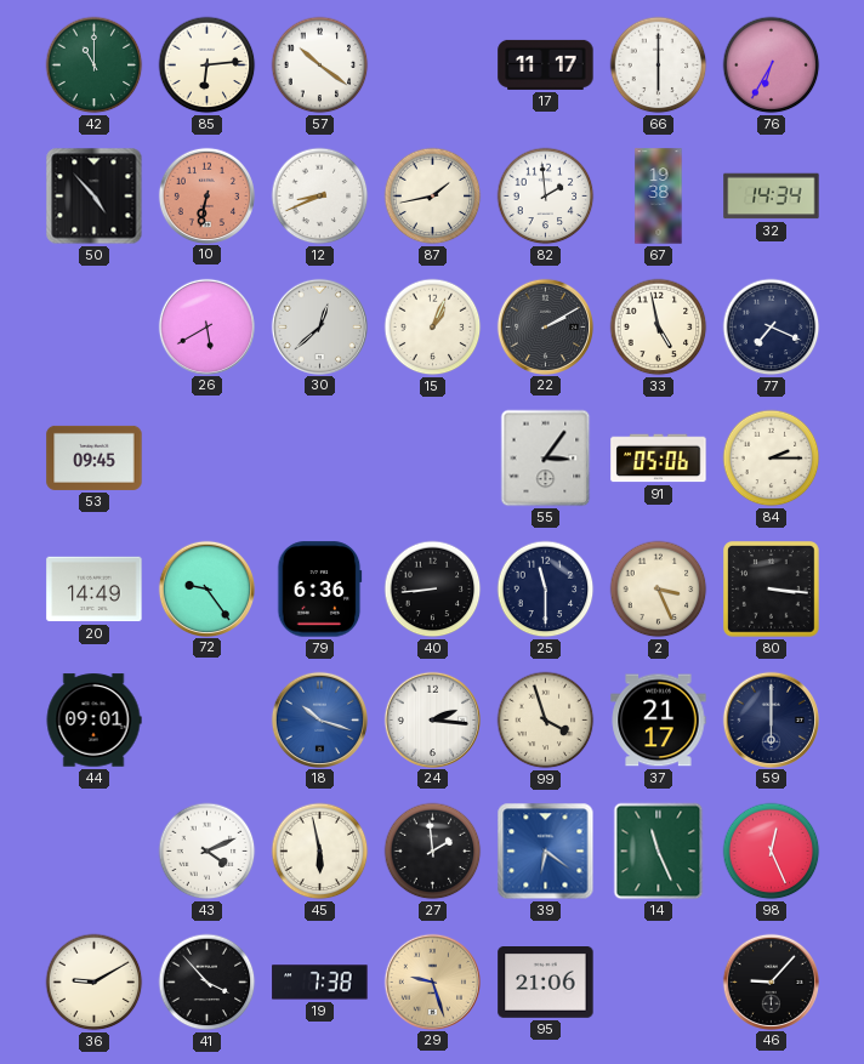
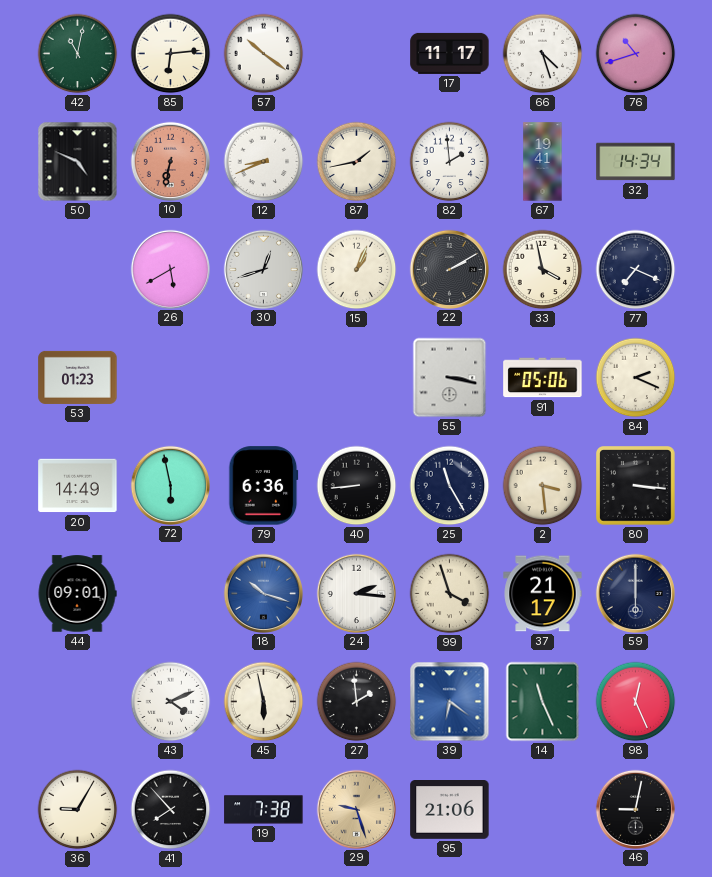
42: 11:00 -> 11:02
66: 6:00 -> 4:27
76: 6:35 -> 10:42
50: 4:53 -> 4:49
67: 19:38 -> 19:41
30: 12:38 -> 12:42
33: 4:58 -> 3:58
53: 09:45 -> 01:23
55: 3:06 -> 3:17
84: 2:15 -> 2:19
72: 9:24 -> 5:58
25: 11:30 -> 11:25
2: 3:26 -> 3:29
36: 9:10 -> 9:05
41: 3:53 -> 7:53
46: 9:07 -> 9:02
